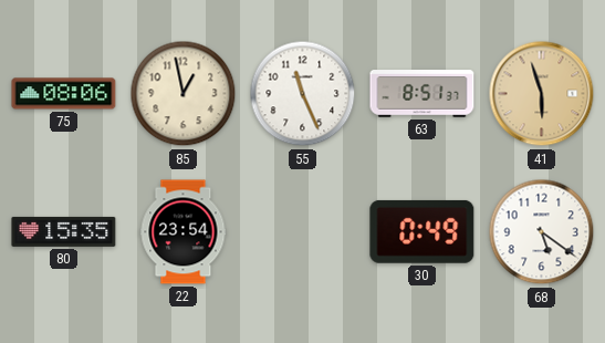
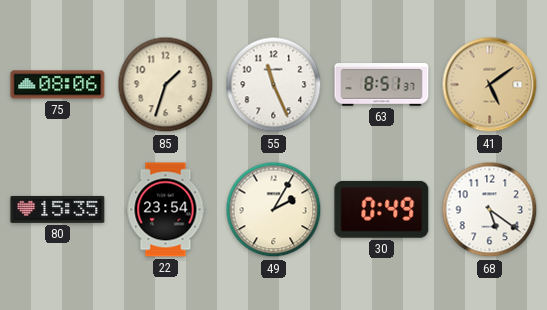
85: 12:58 -> 1:33
41: 5:57 -> 5:09
49: none -> 2:05
